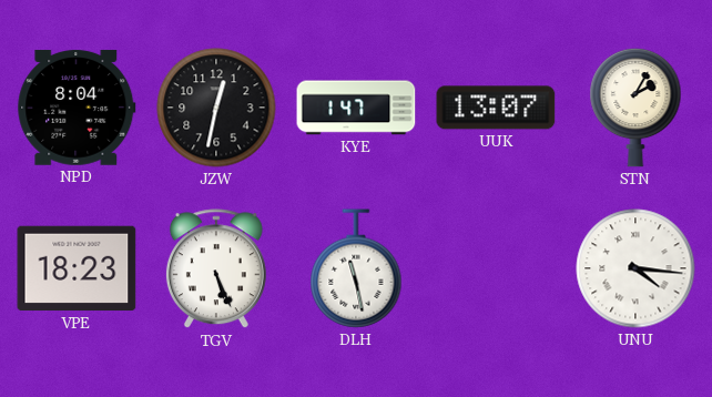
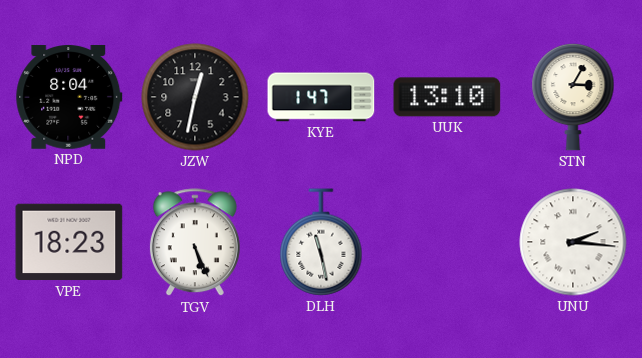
UUK: 13:07 -> 13:10
STN: 2:05 -> 3:05
UNU: 4:16 -> 2:16
